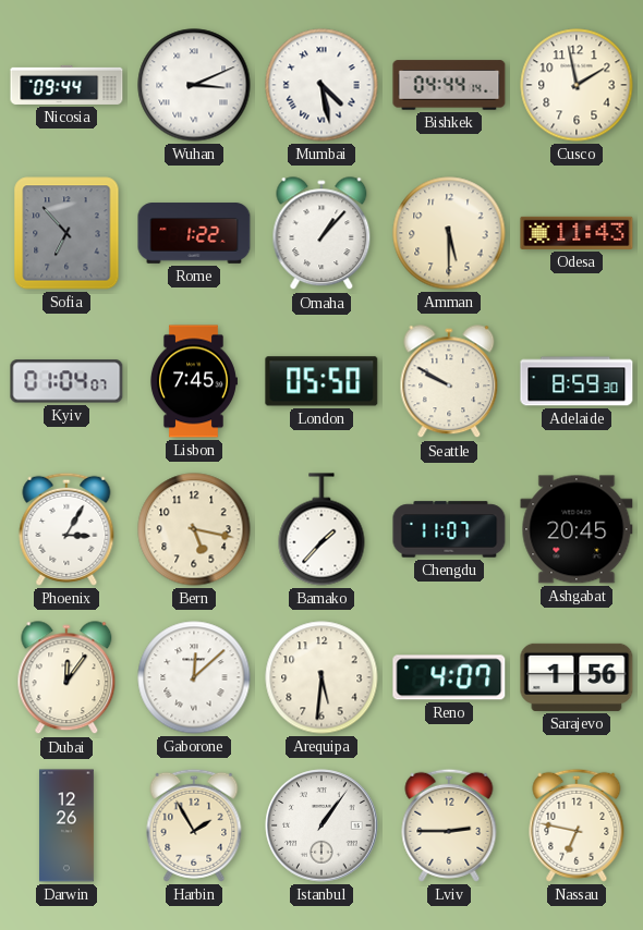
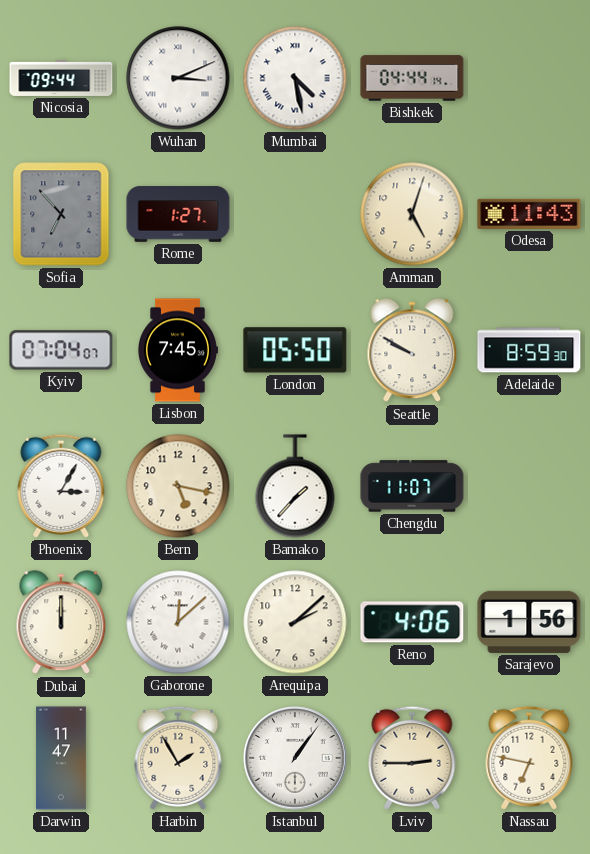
Cusco: 1:58 -> none
Rome: 1:22 -> 1:27
Omaha: 1:07 -> none
Amman: 5:30 -> 5:03
Kyiv: 01:04 -> 07:04
Ashgabat: 20:45 -> none
Dubai: 12:06 -> 12:00
Arequipa: 5:31 -> 2:08
Reno: 4:07 -> 4:06
Darwin: 12:26 -> 11:47
